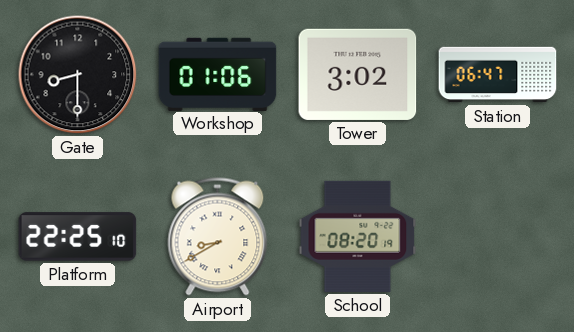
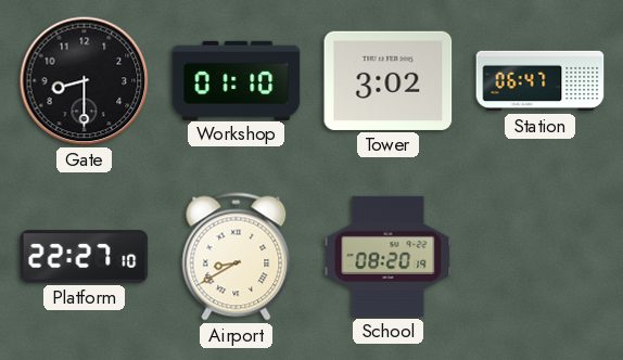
Workshop: 01:06 -> 01:10
Platform: 22:25 -> 22:27
